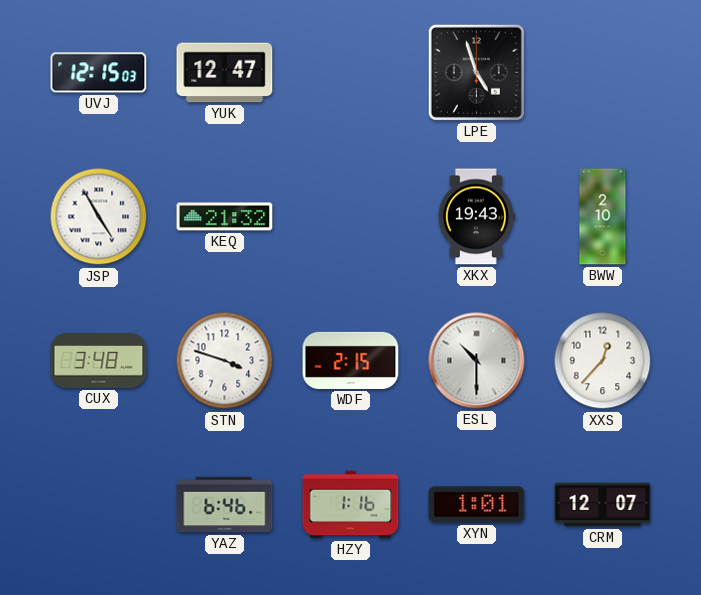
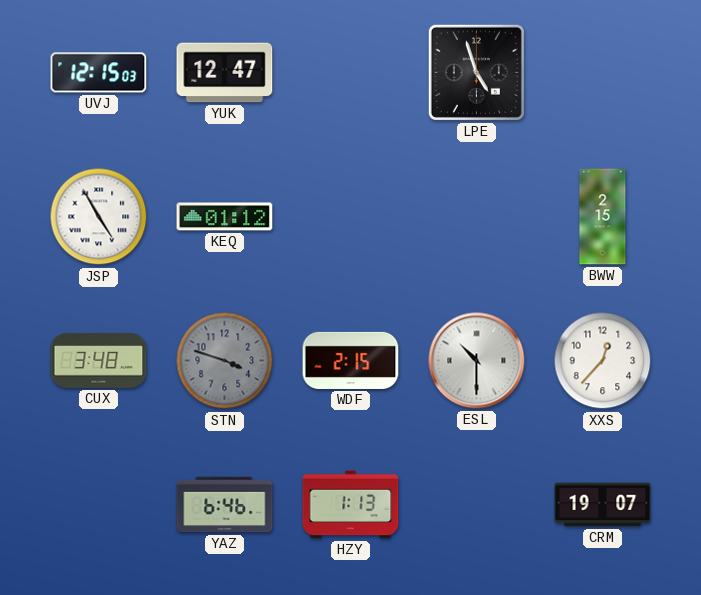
KEQ: 21:32 -> 01:12
XKX: 19:43 -> none
BWW: 2:10 -> 2:15
STN dial: white -> grey
HZY: 1:16 -> 1:13
XYN: 1:01 -> none
CRM: 12:07 -> 19:07
